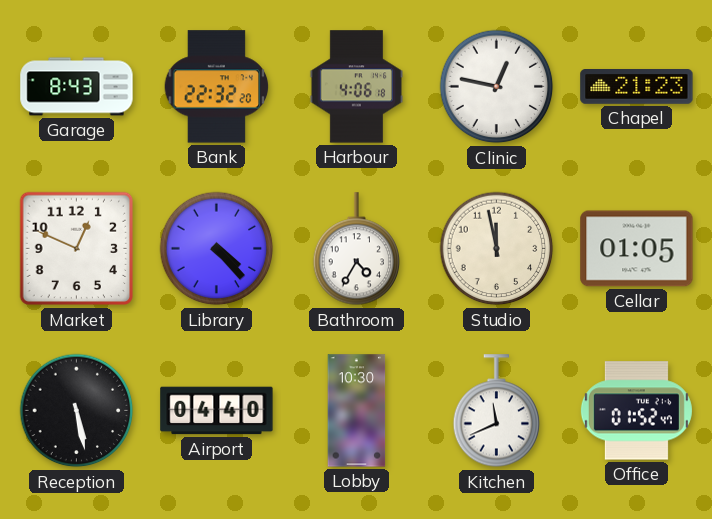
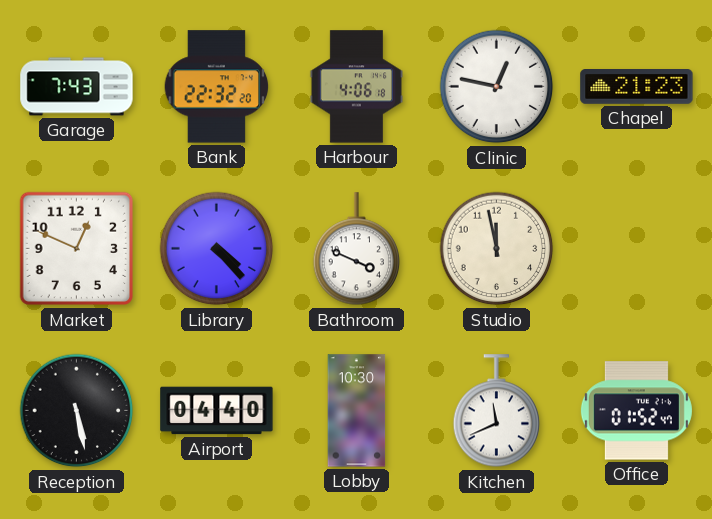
Garage: 8:43 -> 7:43
Bathroom: 4:35 -> 3:49
Cellar: 01:05 -> none
